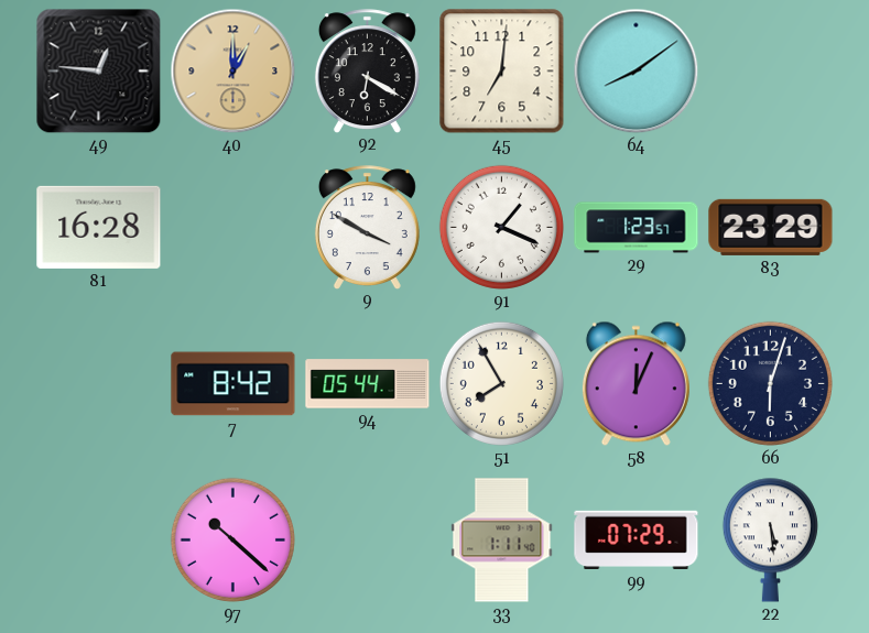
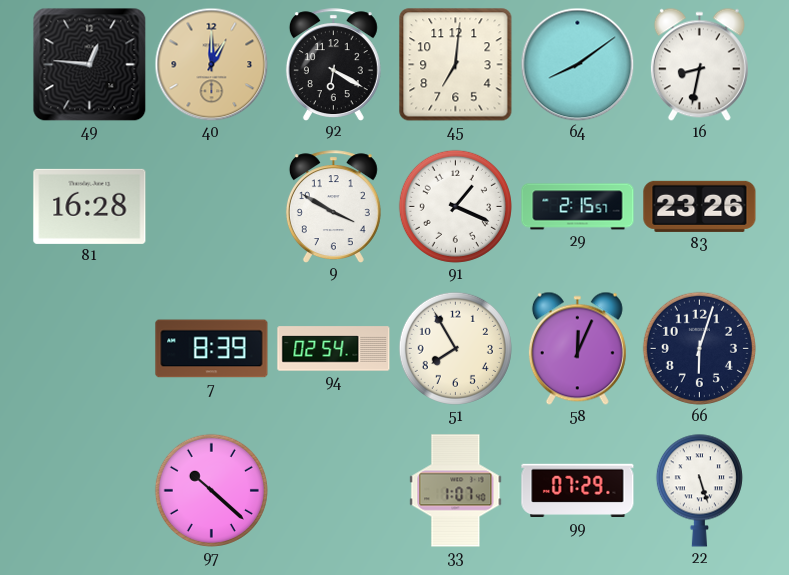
16: none -> 8:32
29: 1:23 -> 2:15
83: 23:29 -> 23:26
7: 8:42 -> 8:39
94: 05:44 -> 02:54
33: 1:11 -> 1:07
22: 5:29 -> 5:27
